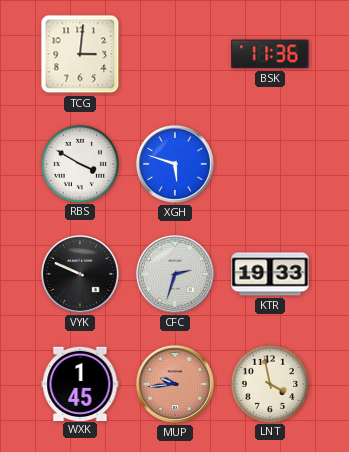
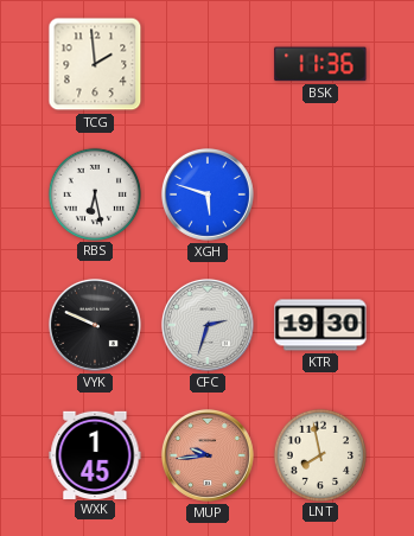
TCG: 3:01 -> 1:59
RBS: 3:50 -> 6:28
KTR: 19:33 -> 19:30
LNT: 3:58 -> 7:58
